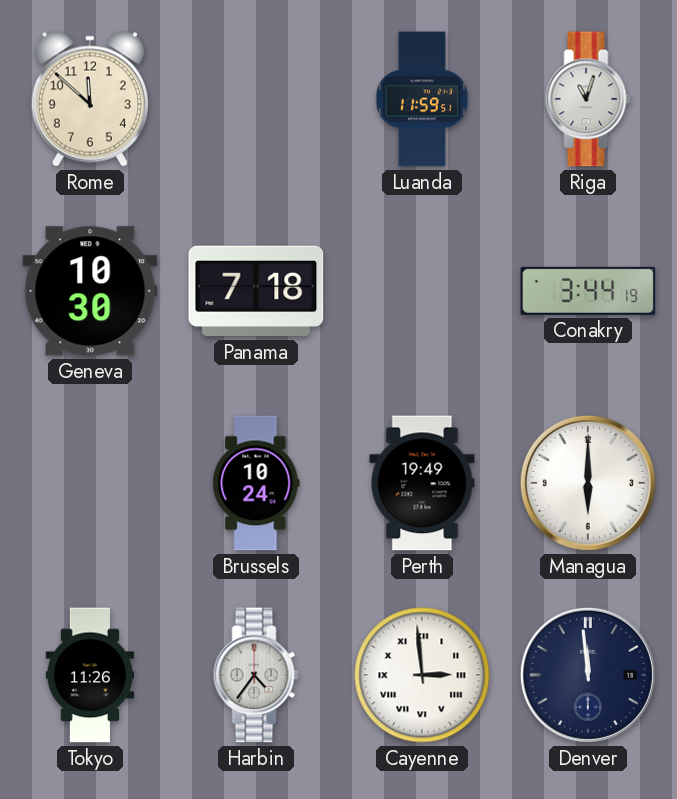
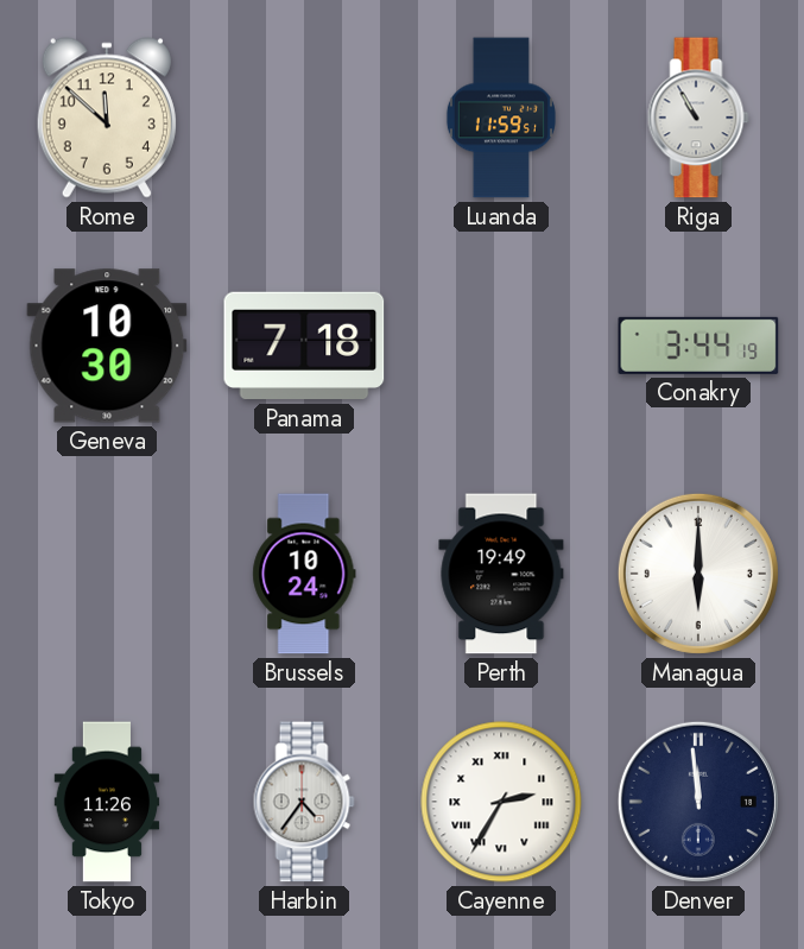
Riga: 11:03 -> 10:55
Cayenne: 2:59 -> 2:35
